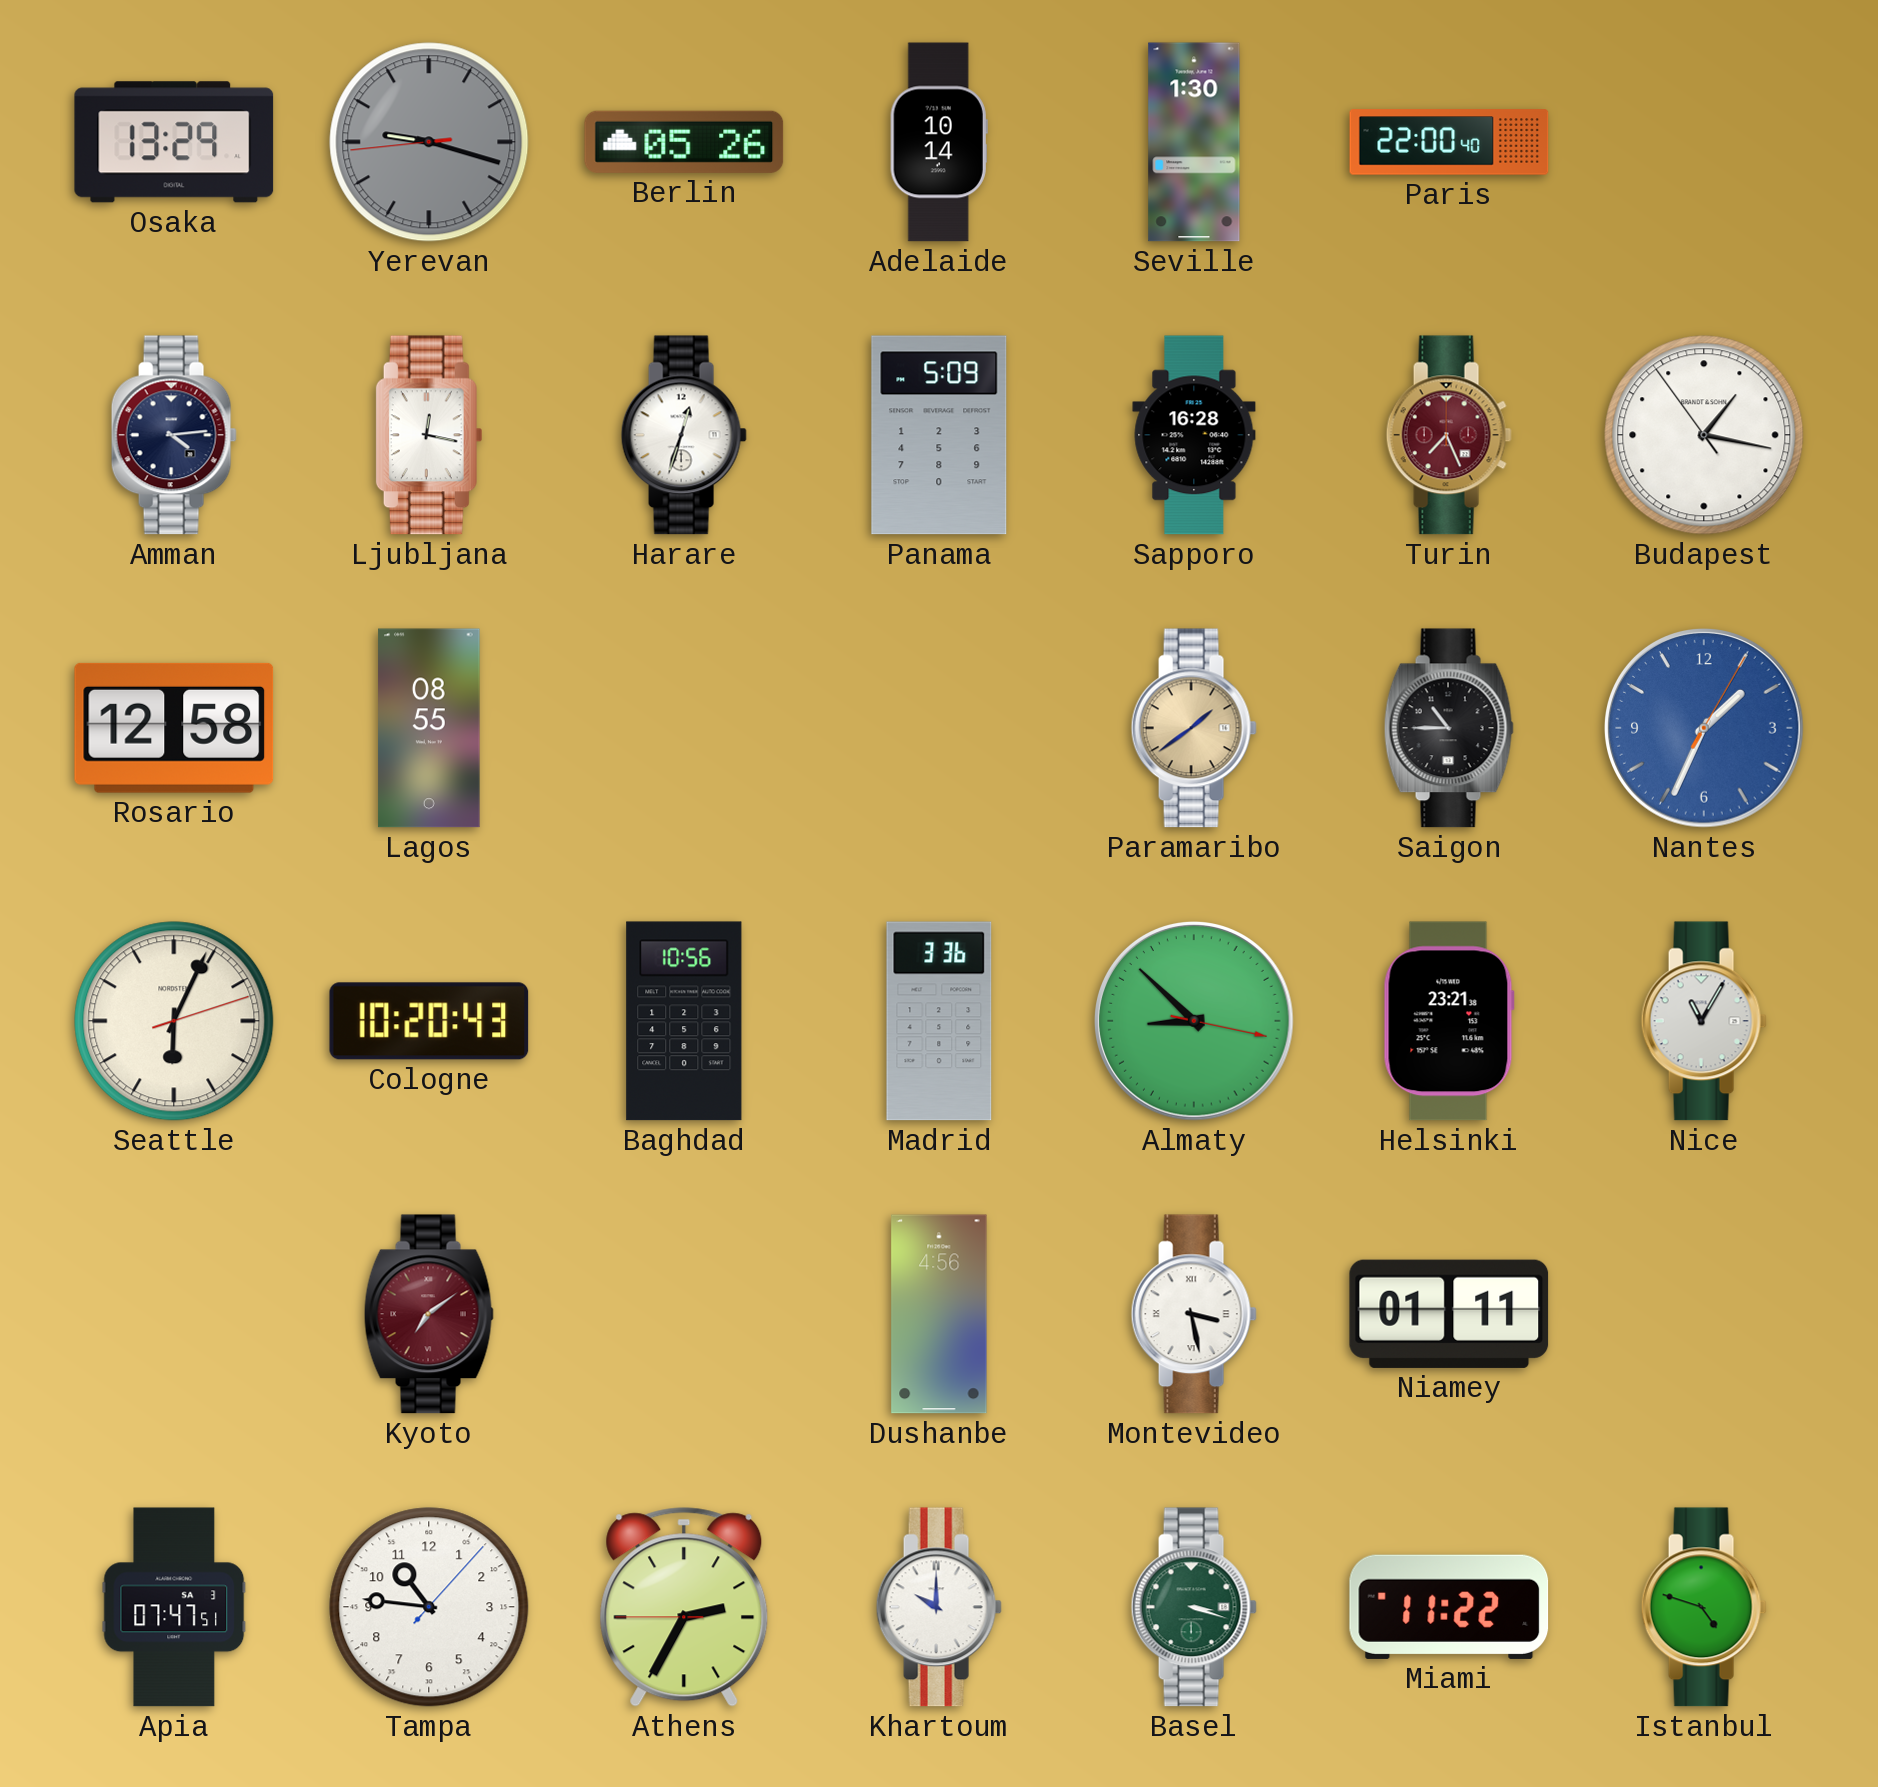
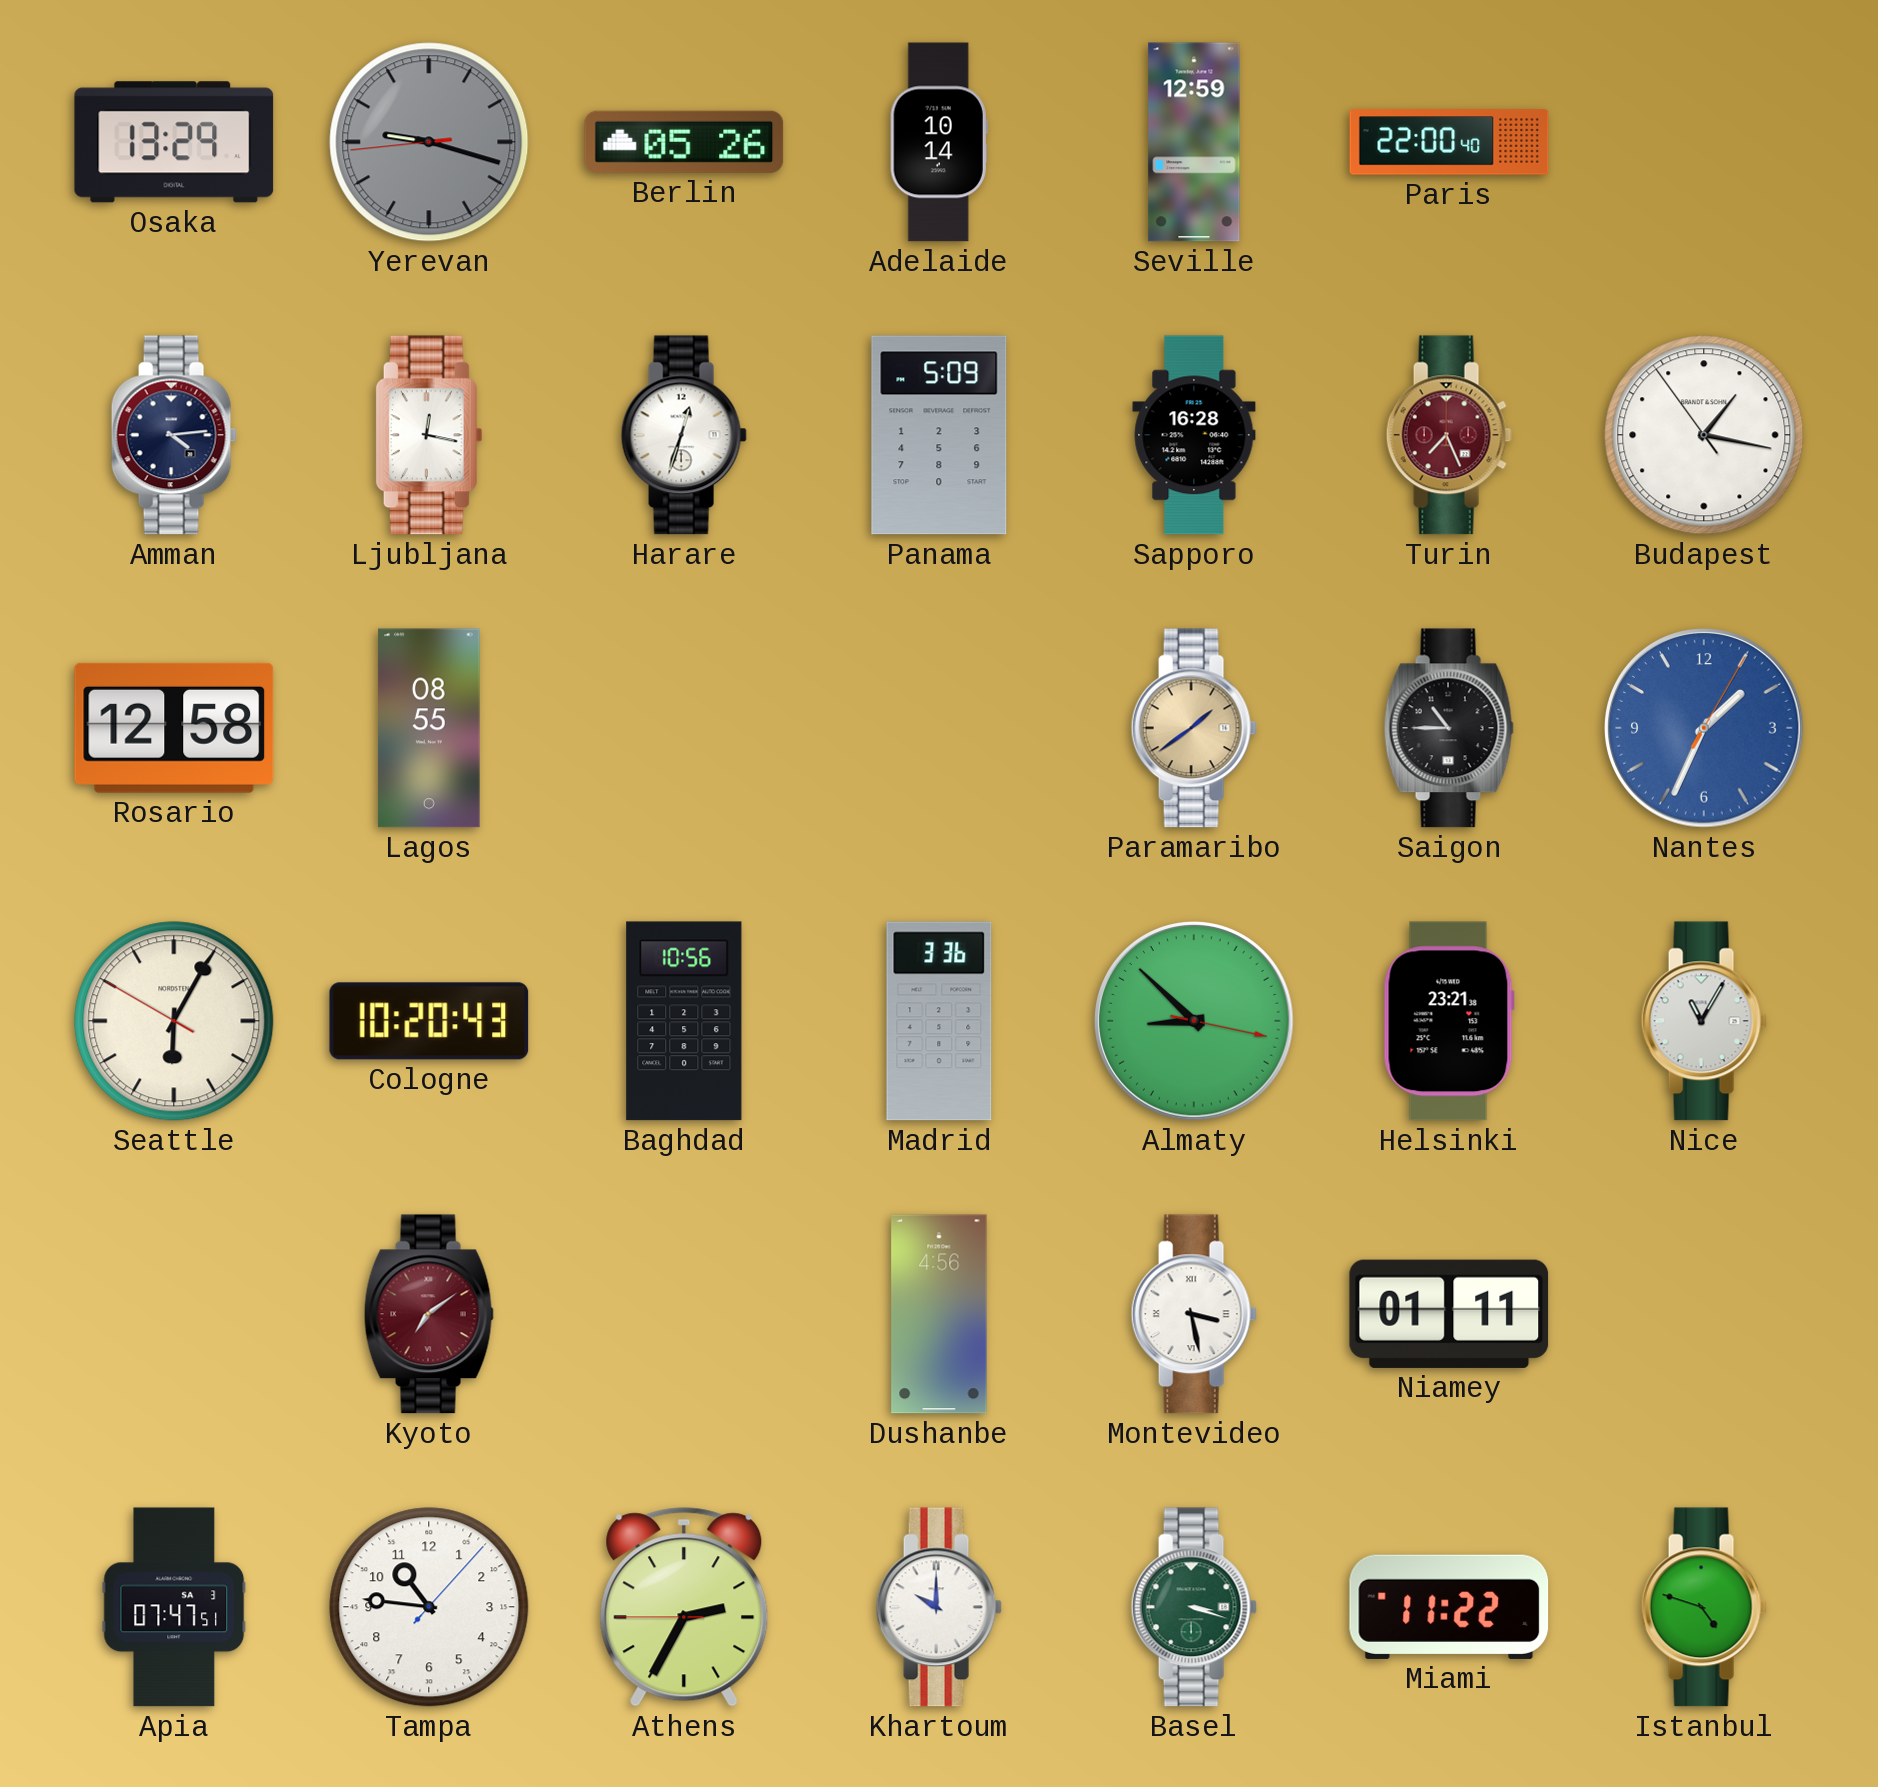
Seville: 1:30 -> 12:59
Seattle: 6:04:12 -> 6:04:50
